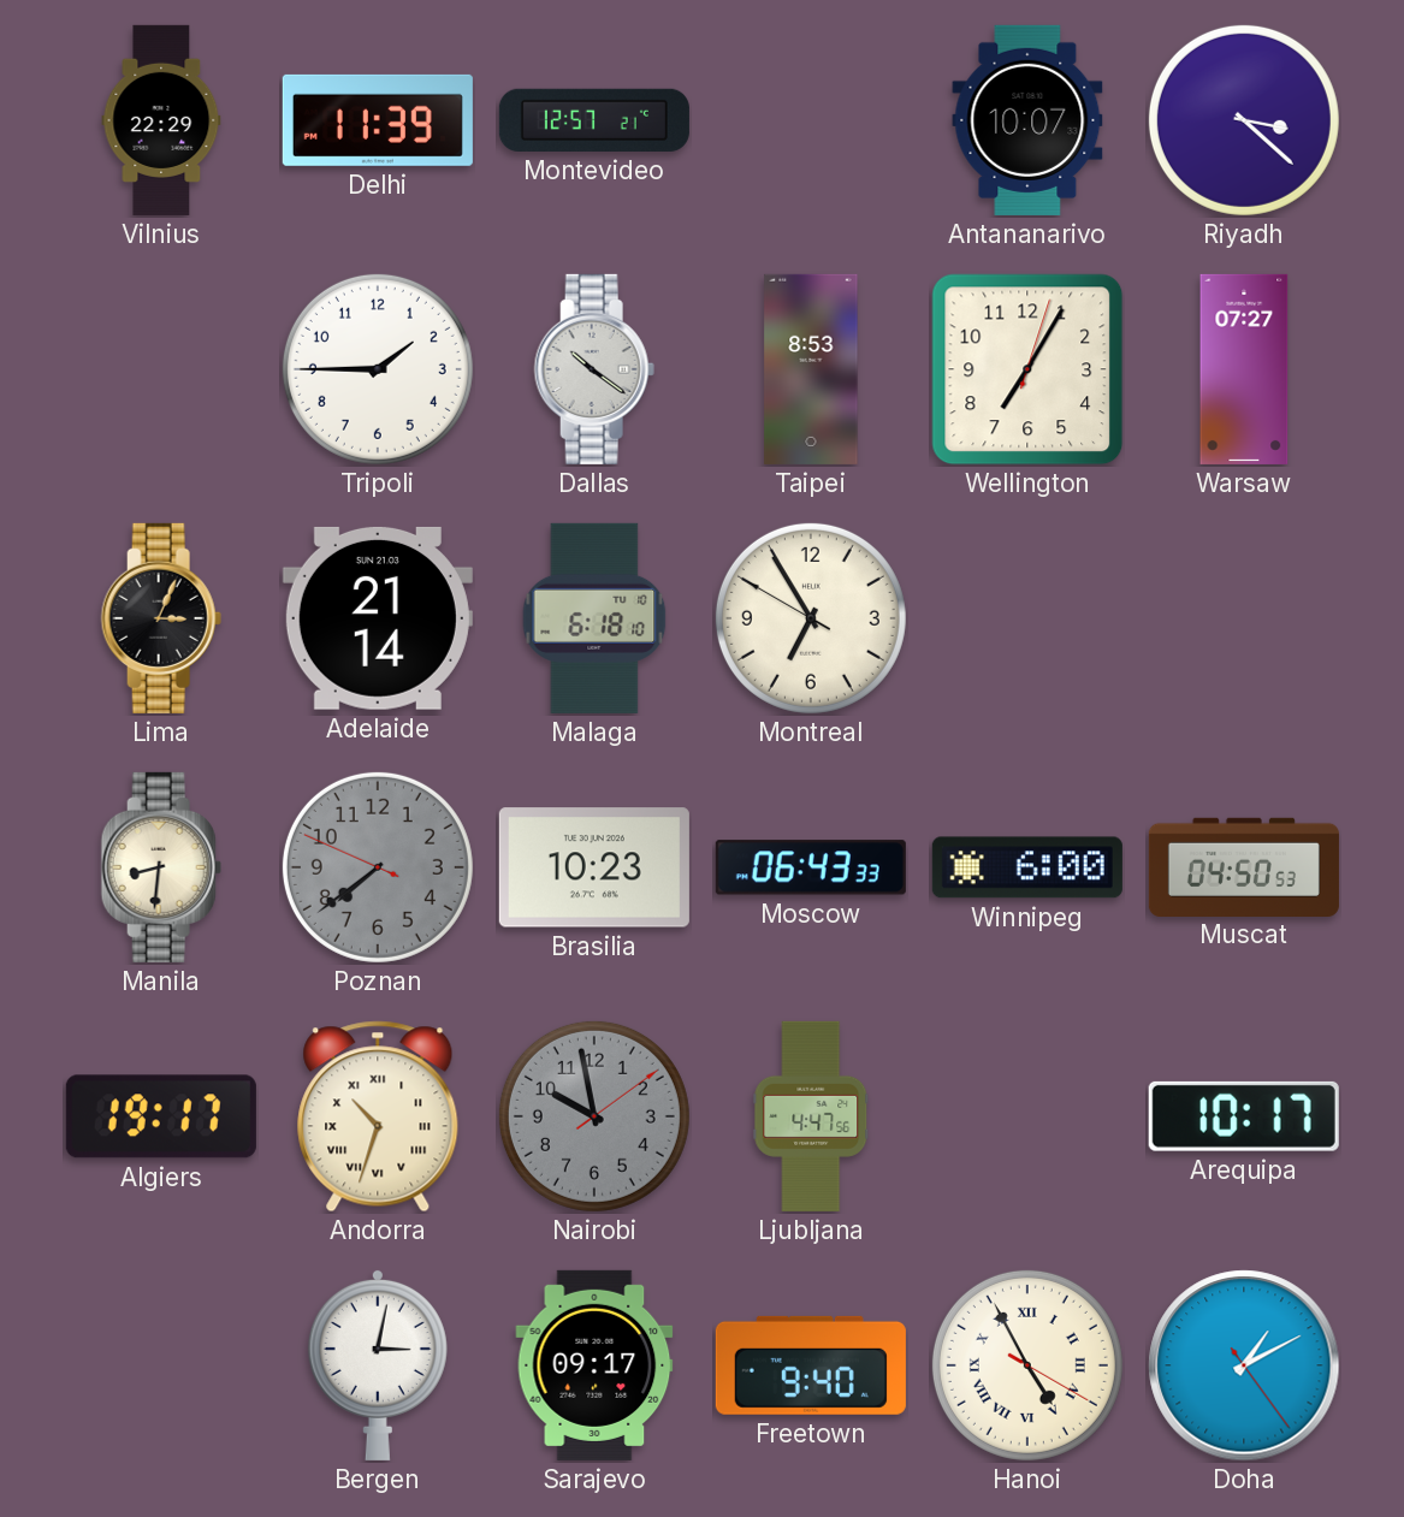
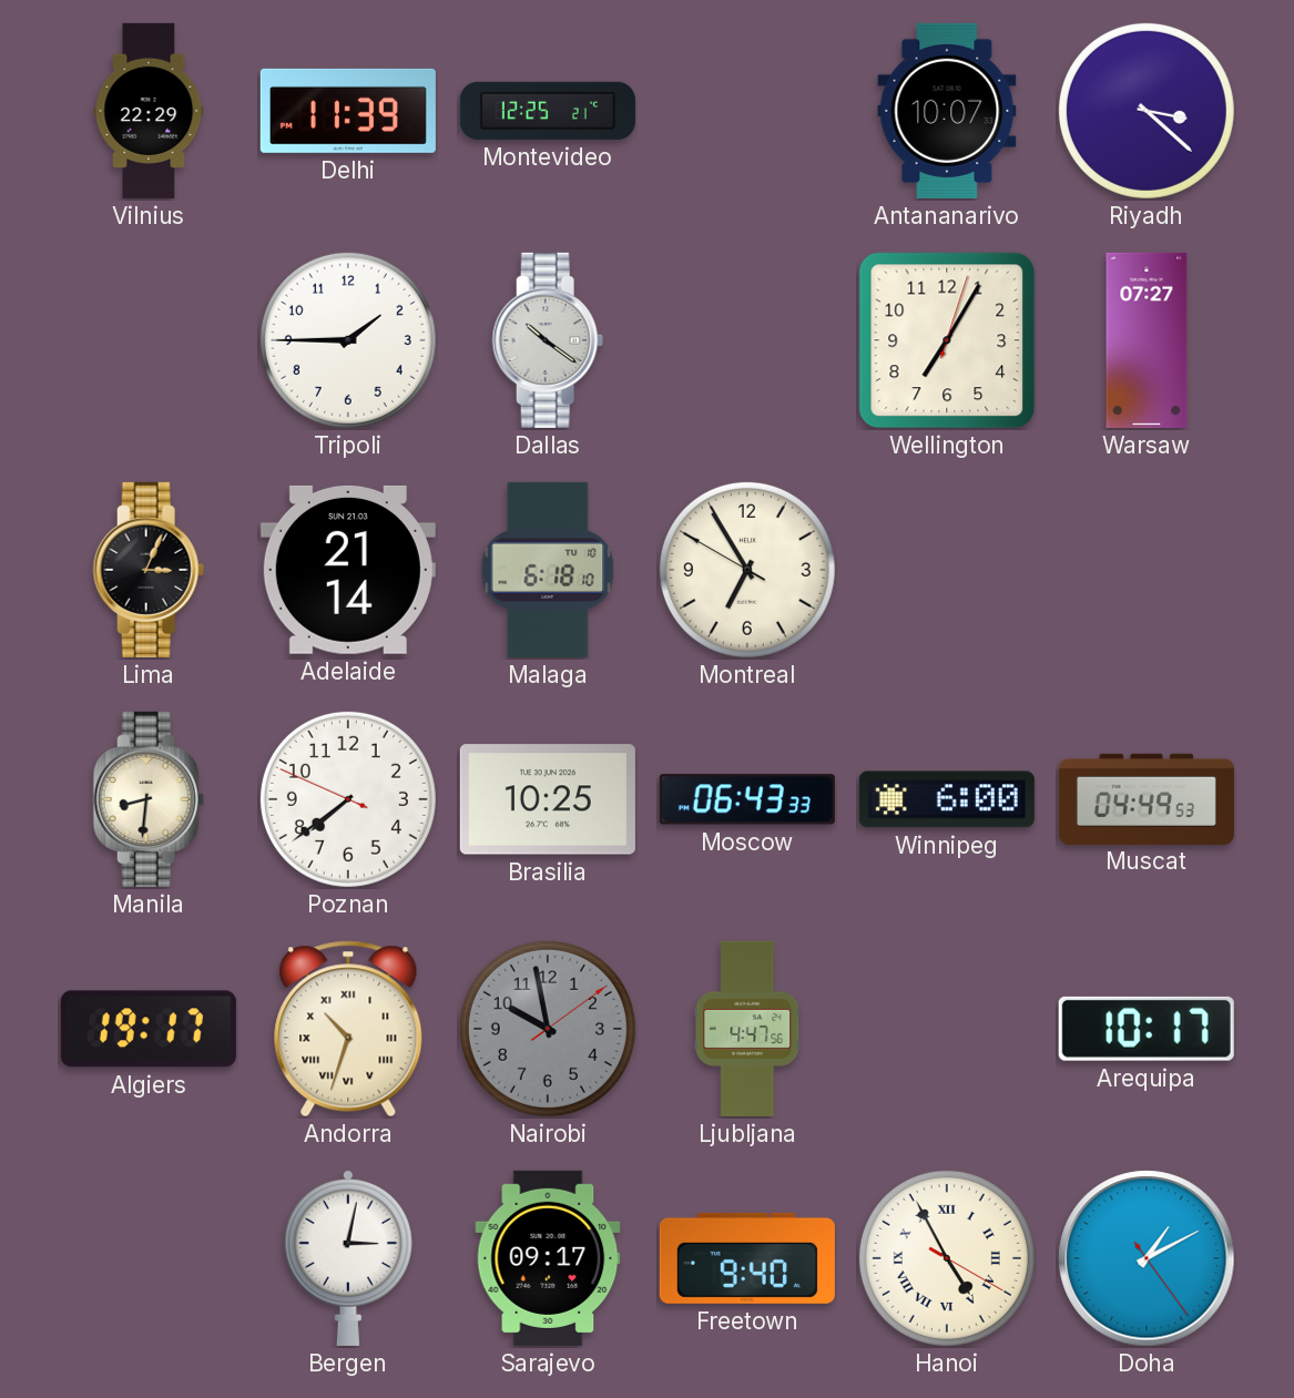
Montevideo: 12:57 -> 12:25
Taipei: 8:53 -> none
Poznan dial: grey -> white
Brasilia: 10:23 -> 10:25
Muscat: 04:50 -> 04:49
